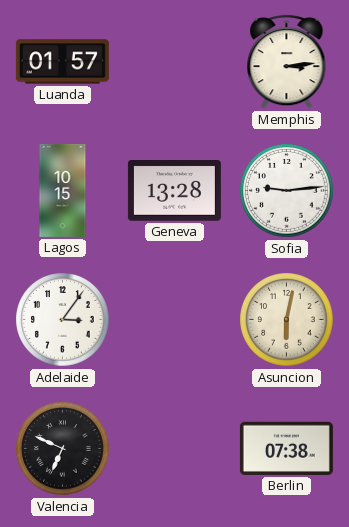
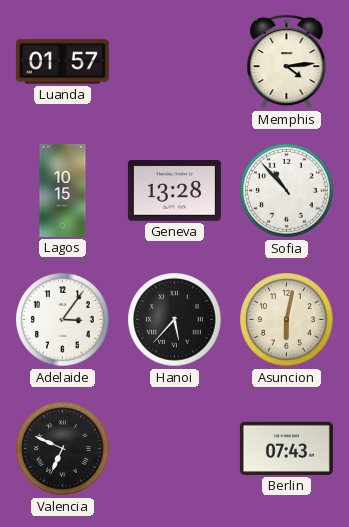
Memphis: 3:14 -> 4:14
Sofia: 9:14 -> 10:53
Hanoi: none -> 5:37
Berlin: 07:38 -> 07:43
